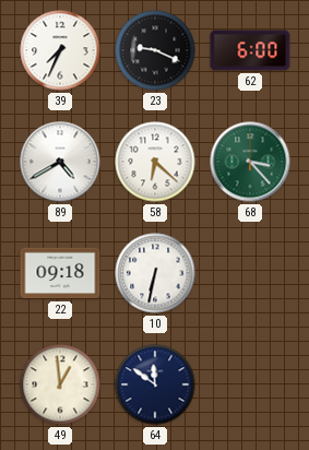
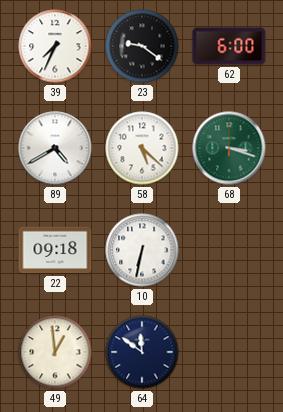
23: 9:19 -> 9:21
58: 6:22 -> 5:22
68: 3:23 -> 3:18
